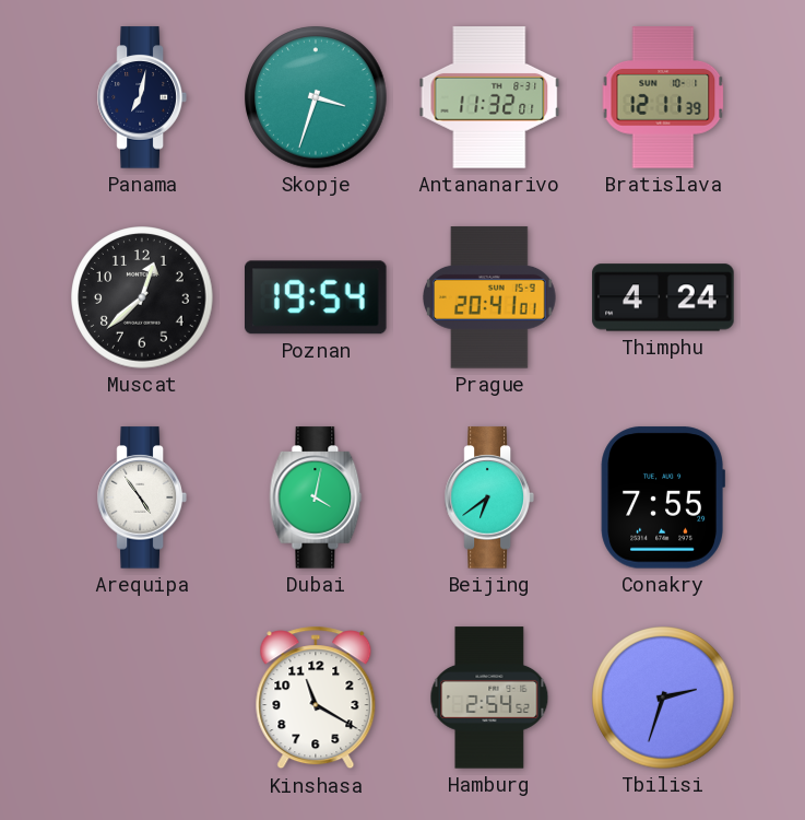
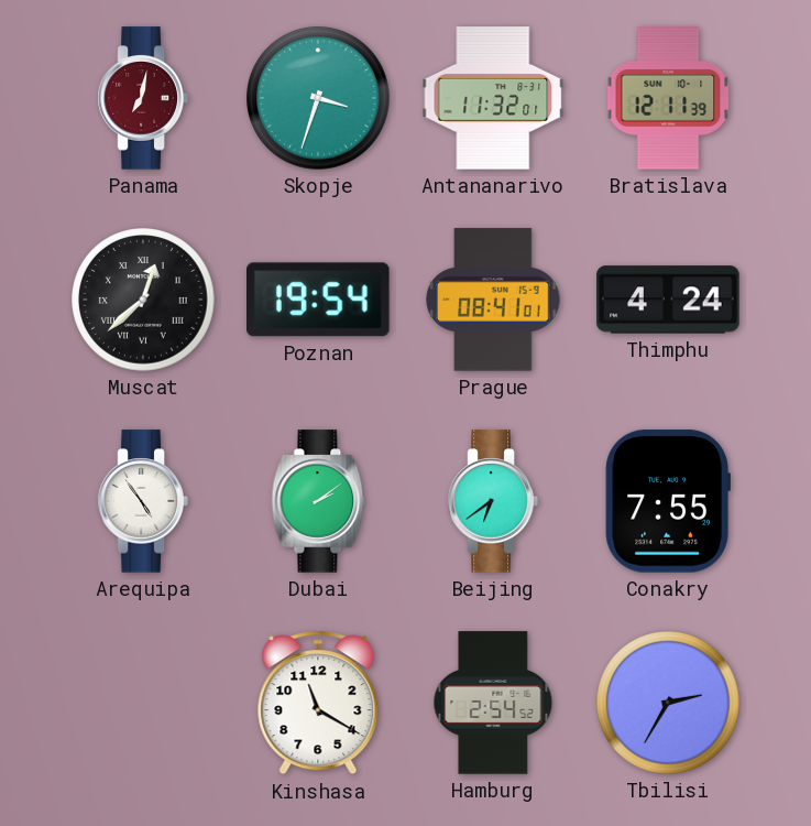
Panama dial: navy -> burgundy
Muscat numerals: Arabic -> Roman
Prague: 20:41 -> 08:41
Dubai: 4:02 -> 2:09
Tbilisi: 2:33 -> 2:35
